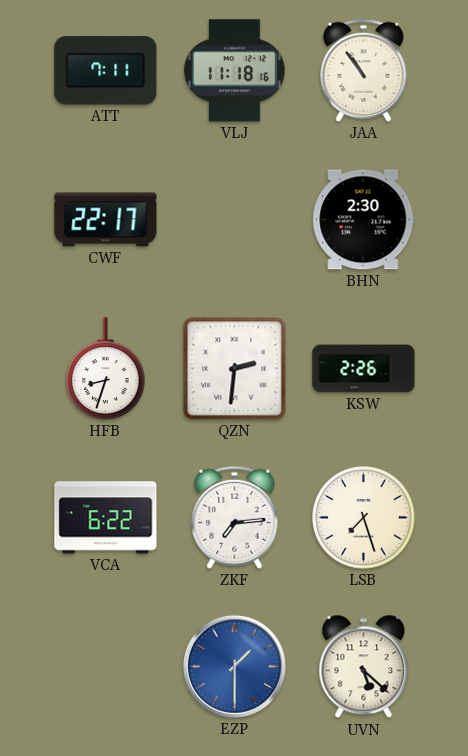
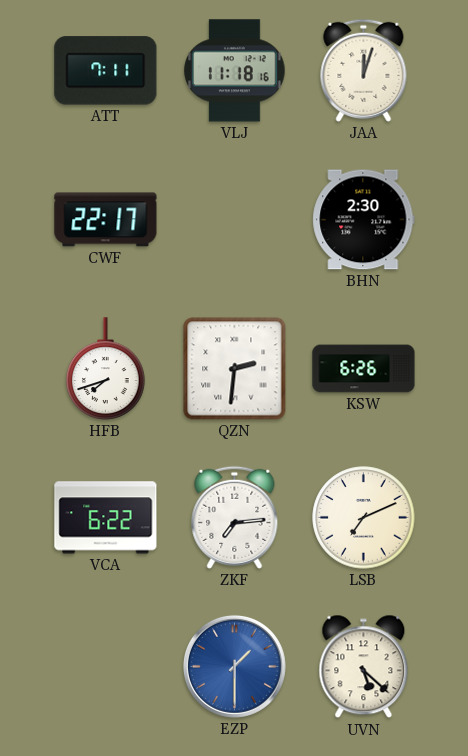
JAA: 10:54 -> 12:03
HFB: 8:33 -> 7:42
KSW: 2:26 -> 6:26
LSB: 7:27 -> 7:11
